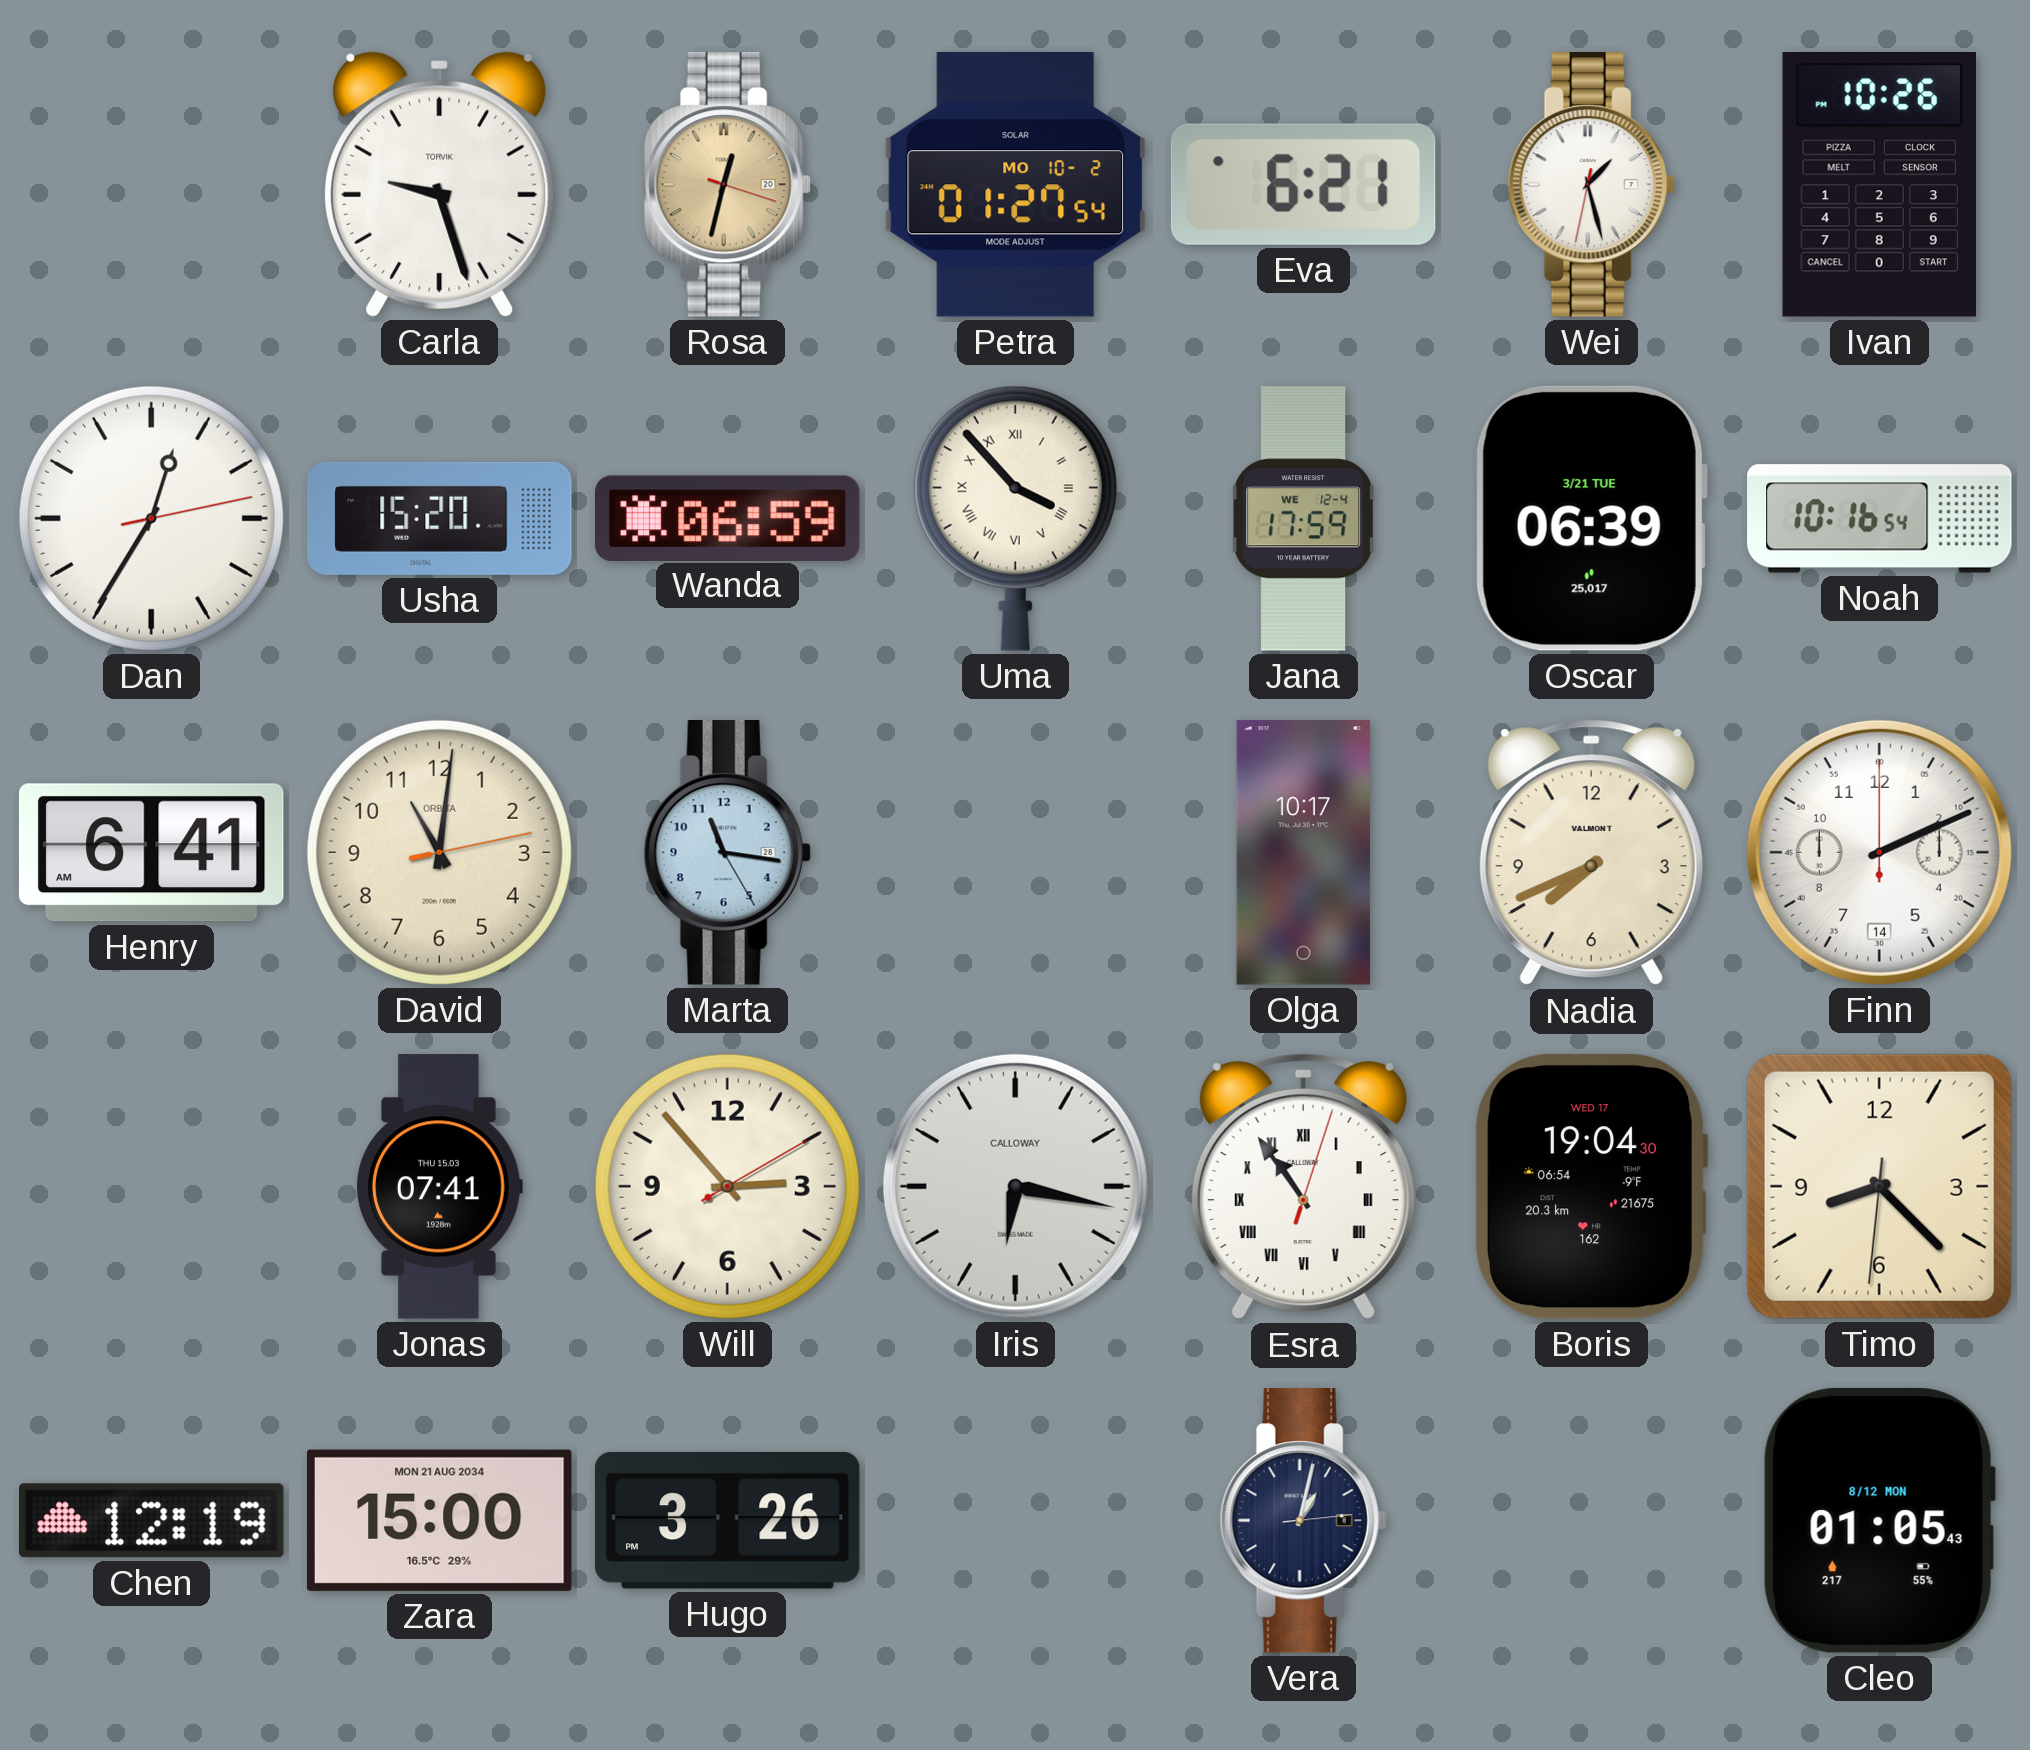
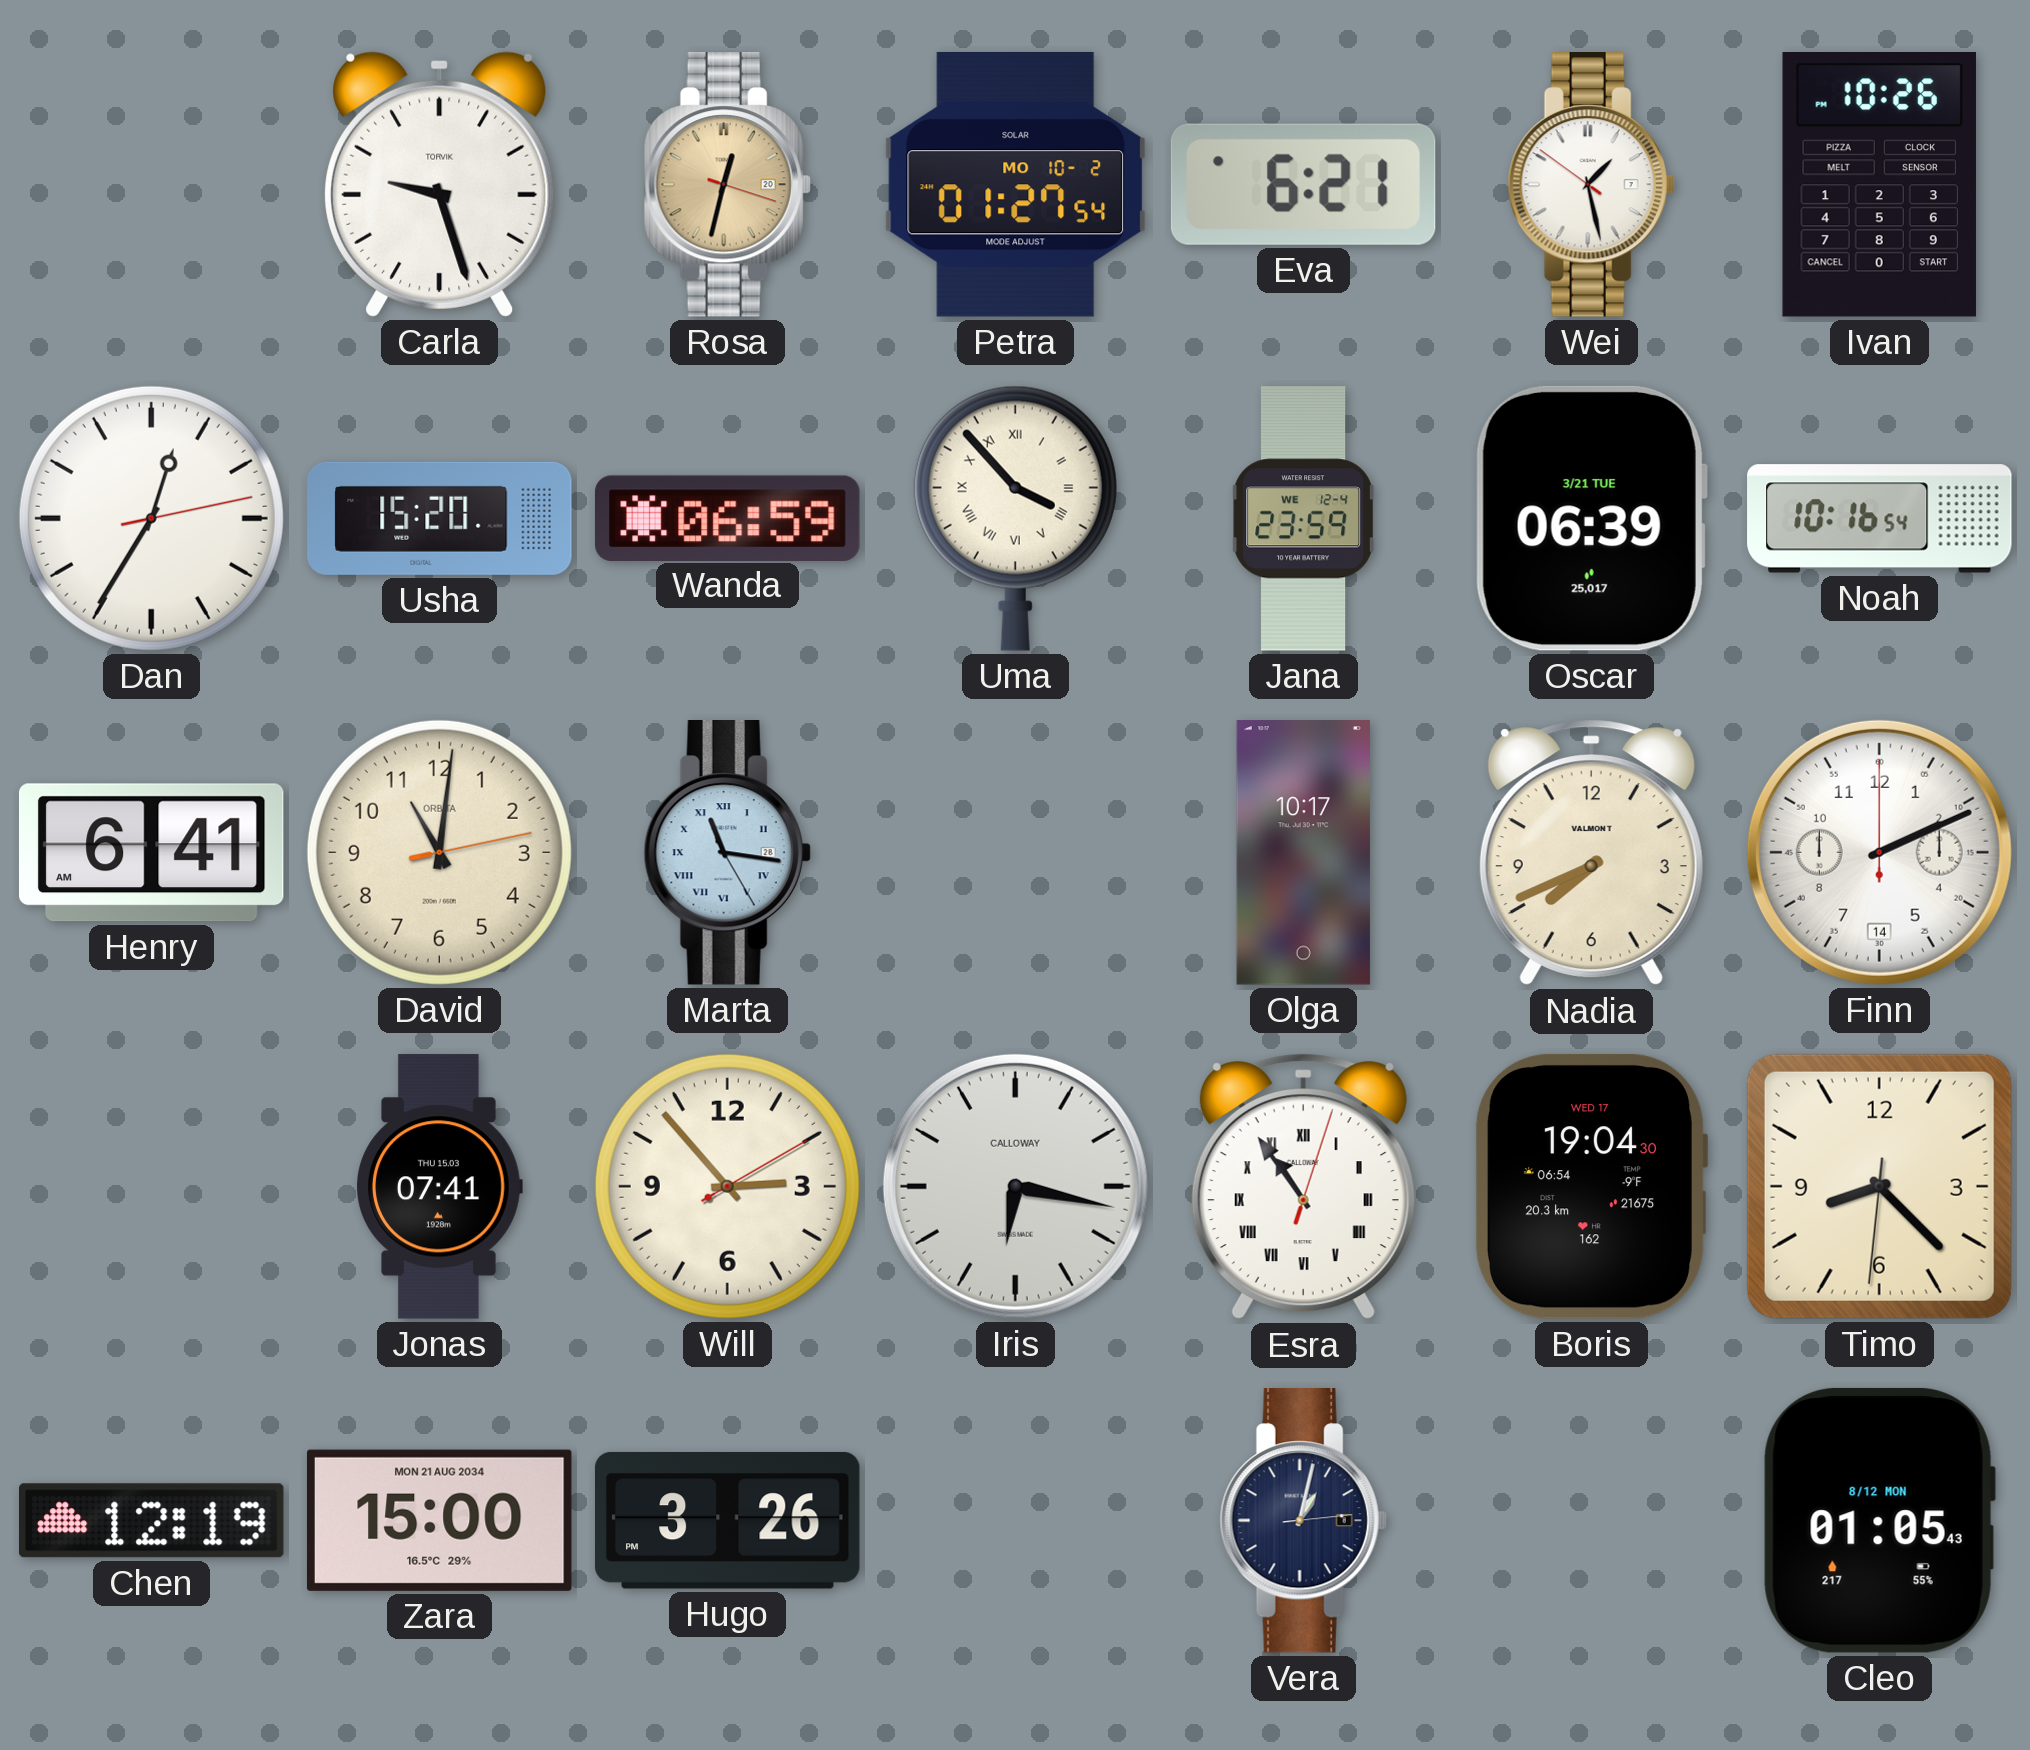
Wei: 1:27:32 -> 1:27:51
Jana: 17:59 -> 23:59
Marta numerals: Arabic -> Roman
